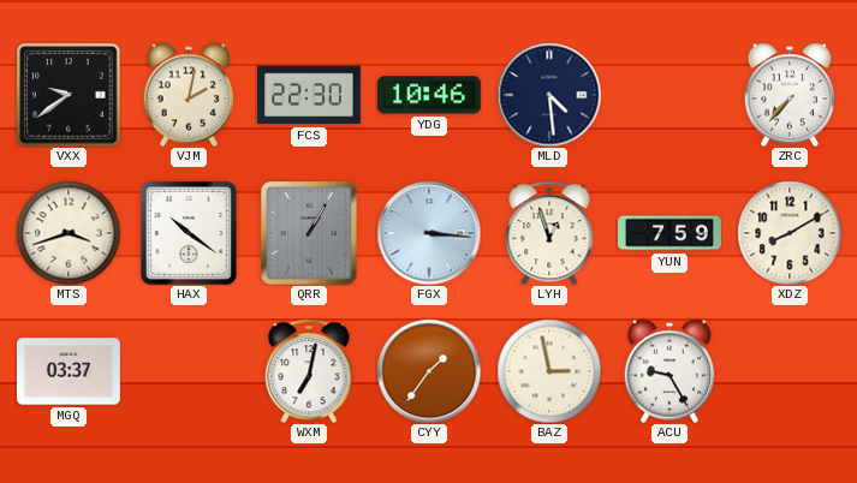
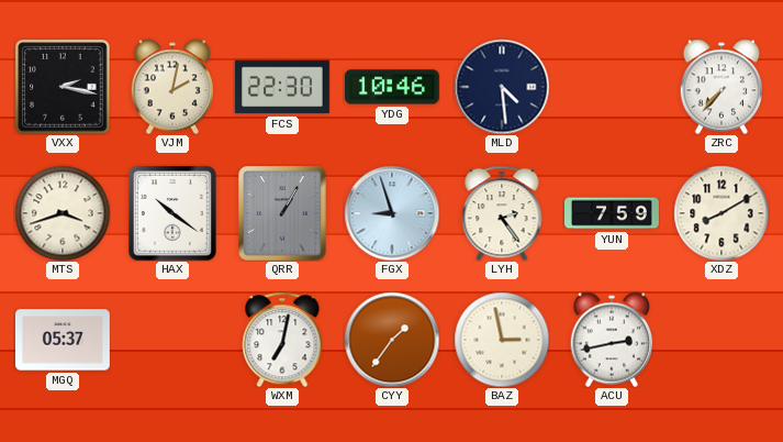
VXX: 9:39 -> 2:17
FGX: 3:16 -> 8:57
LYH: 12:57 -> 2:24
MGQ: 03:37 -> 05:37
ACU: 9:25 -> 2:43
